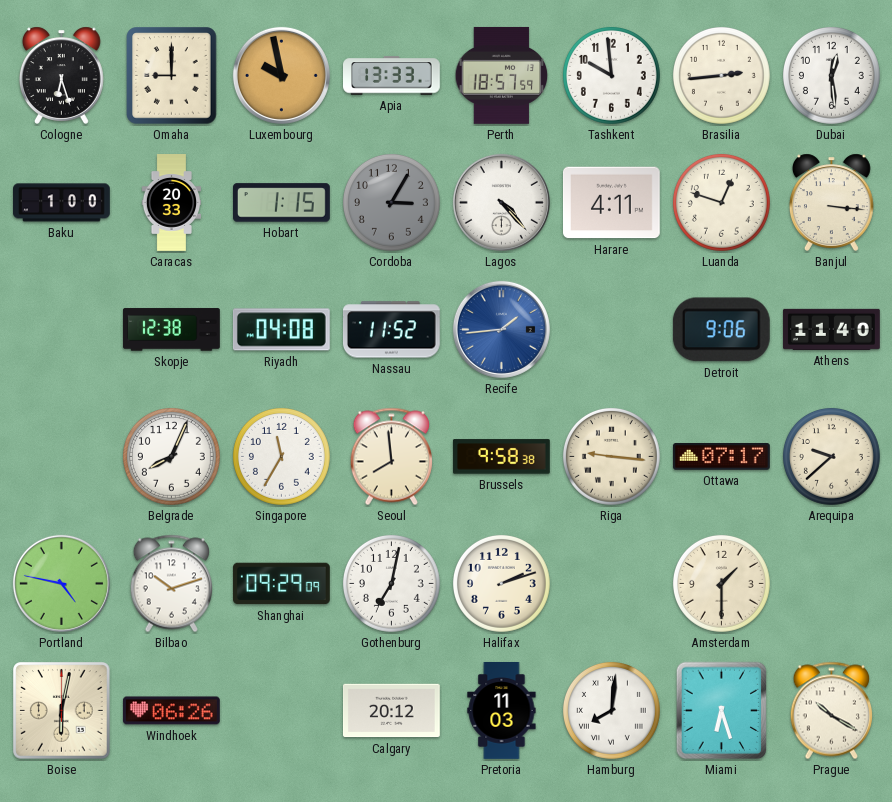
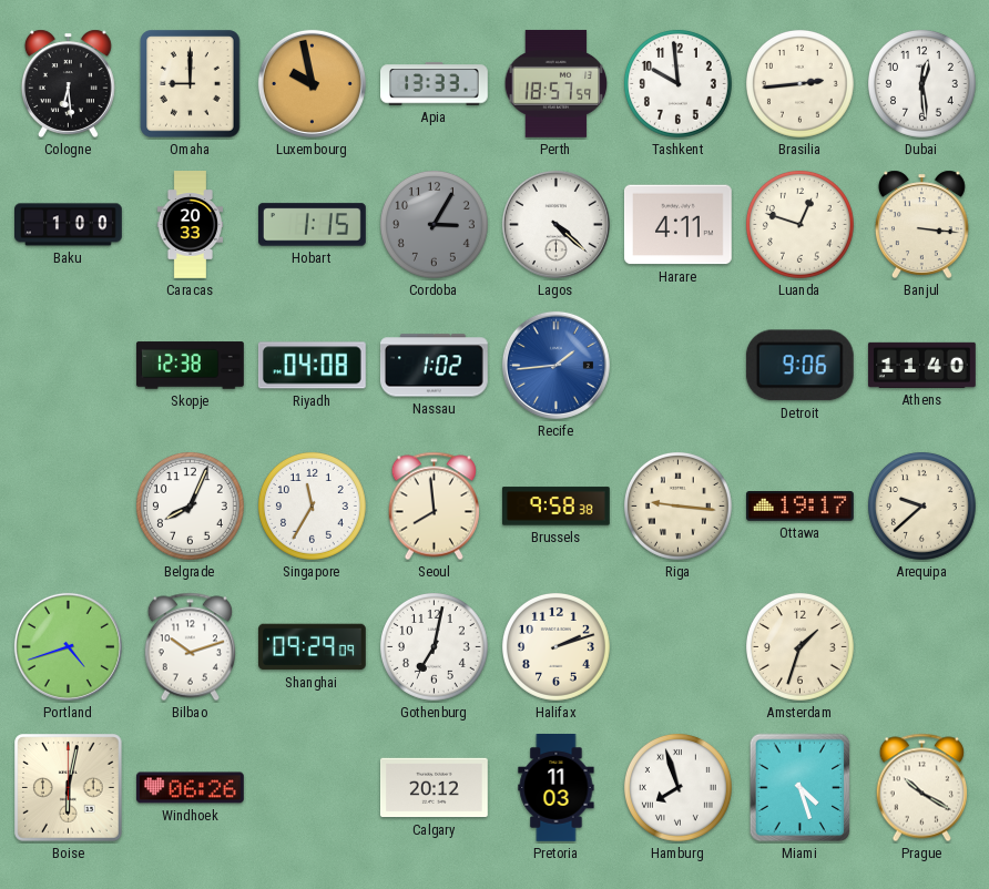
Cologne: 6:27 -> 6:29
Lagos: 4:23 -> 4:22
Nassau: 11:52 -> 1:02
Ottawa: 07:17 -> 19:17
Portland: 4:47 -> 4:42
Amsterdam: 1:30 -> 1:33
Hamburg: 8:01 -> 7:57
Miami: 6:27 -> 4:27
